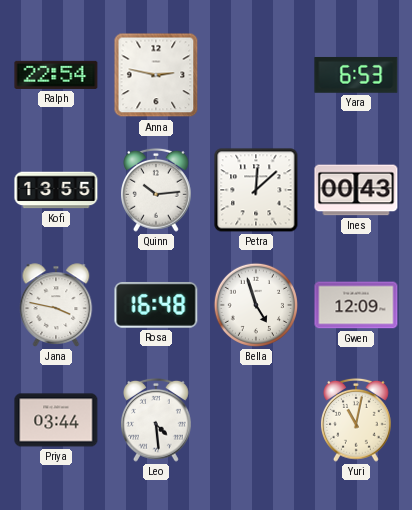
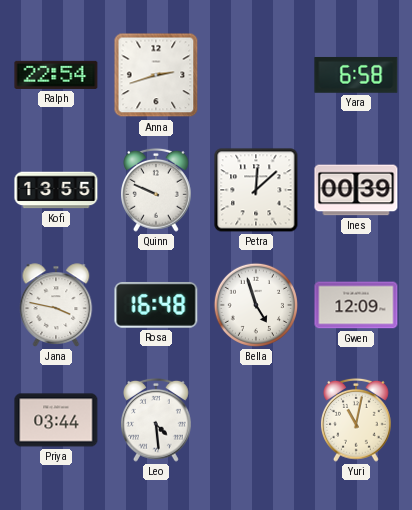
Anna: 2:47 -> 2:42
Yara: 6:53 -> 6:58
Quinn: 10:14 -> 9:49
Ines: 00:43 -> 00:39
